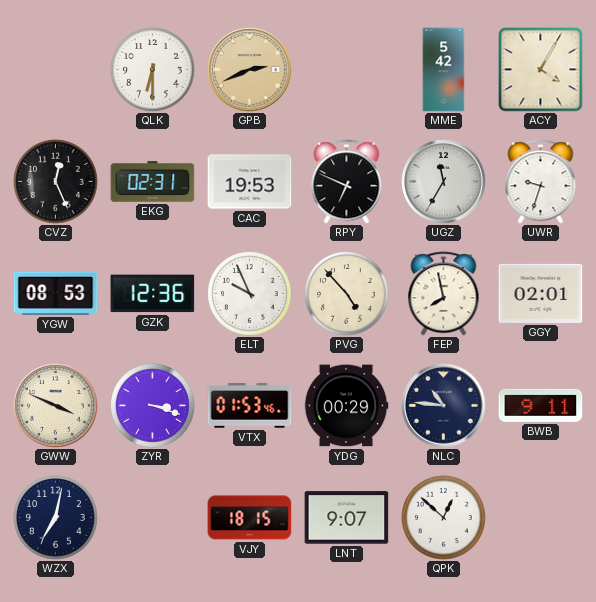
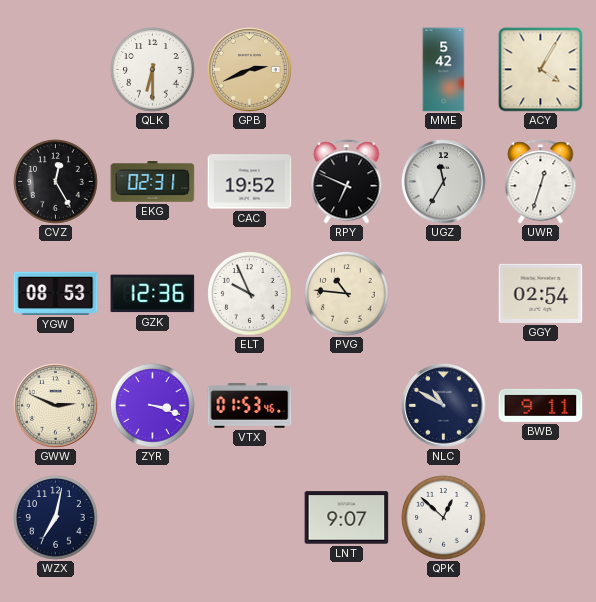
CVZ: 12:26 -> 12:25
CAC: 19:53 -> 19:52
UWR: 9:33 -> 12:33
PVG: 4:53 -> 10:46
FEP: 7:58 -> none
GGY: 02:01 -> 02:54
GWW: 3:49 -> 2:49
YDG: 00:29 -> none
NLC: 10:46 -> 10:50
VJY: 18:15 -> none
